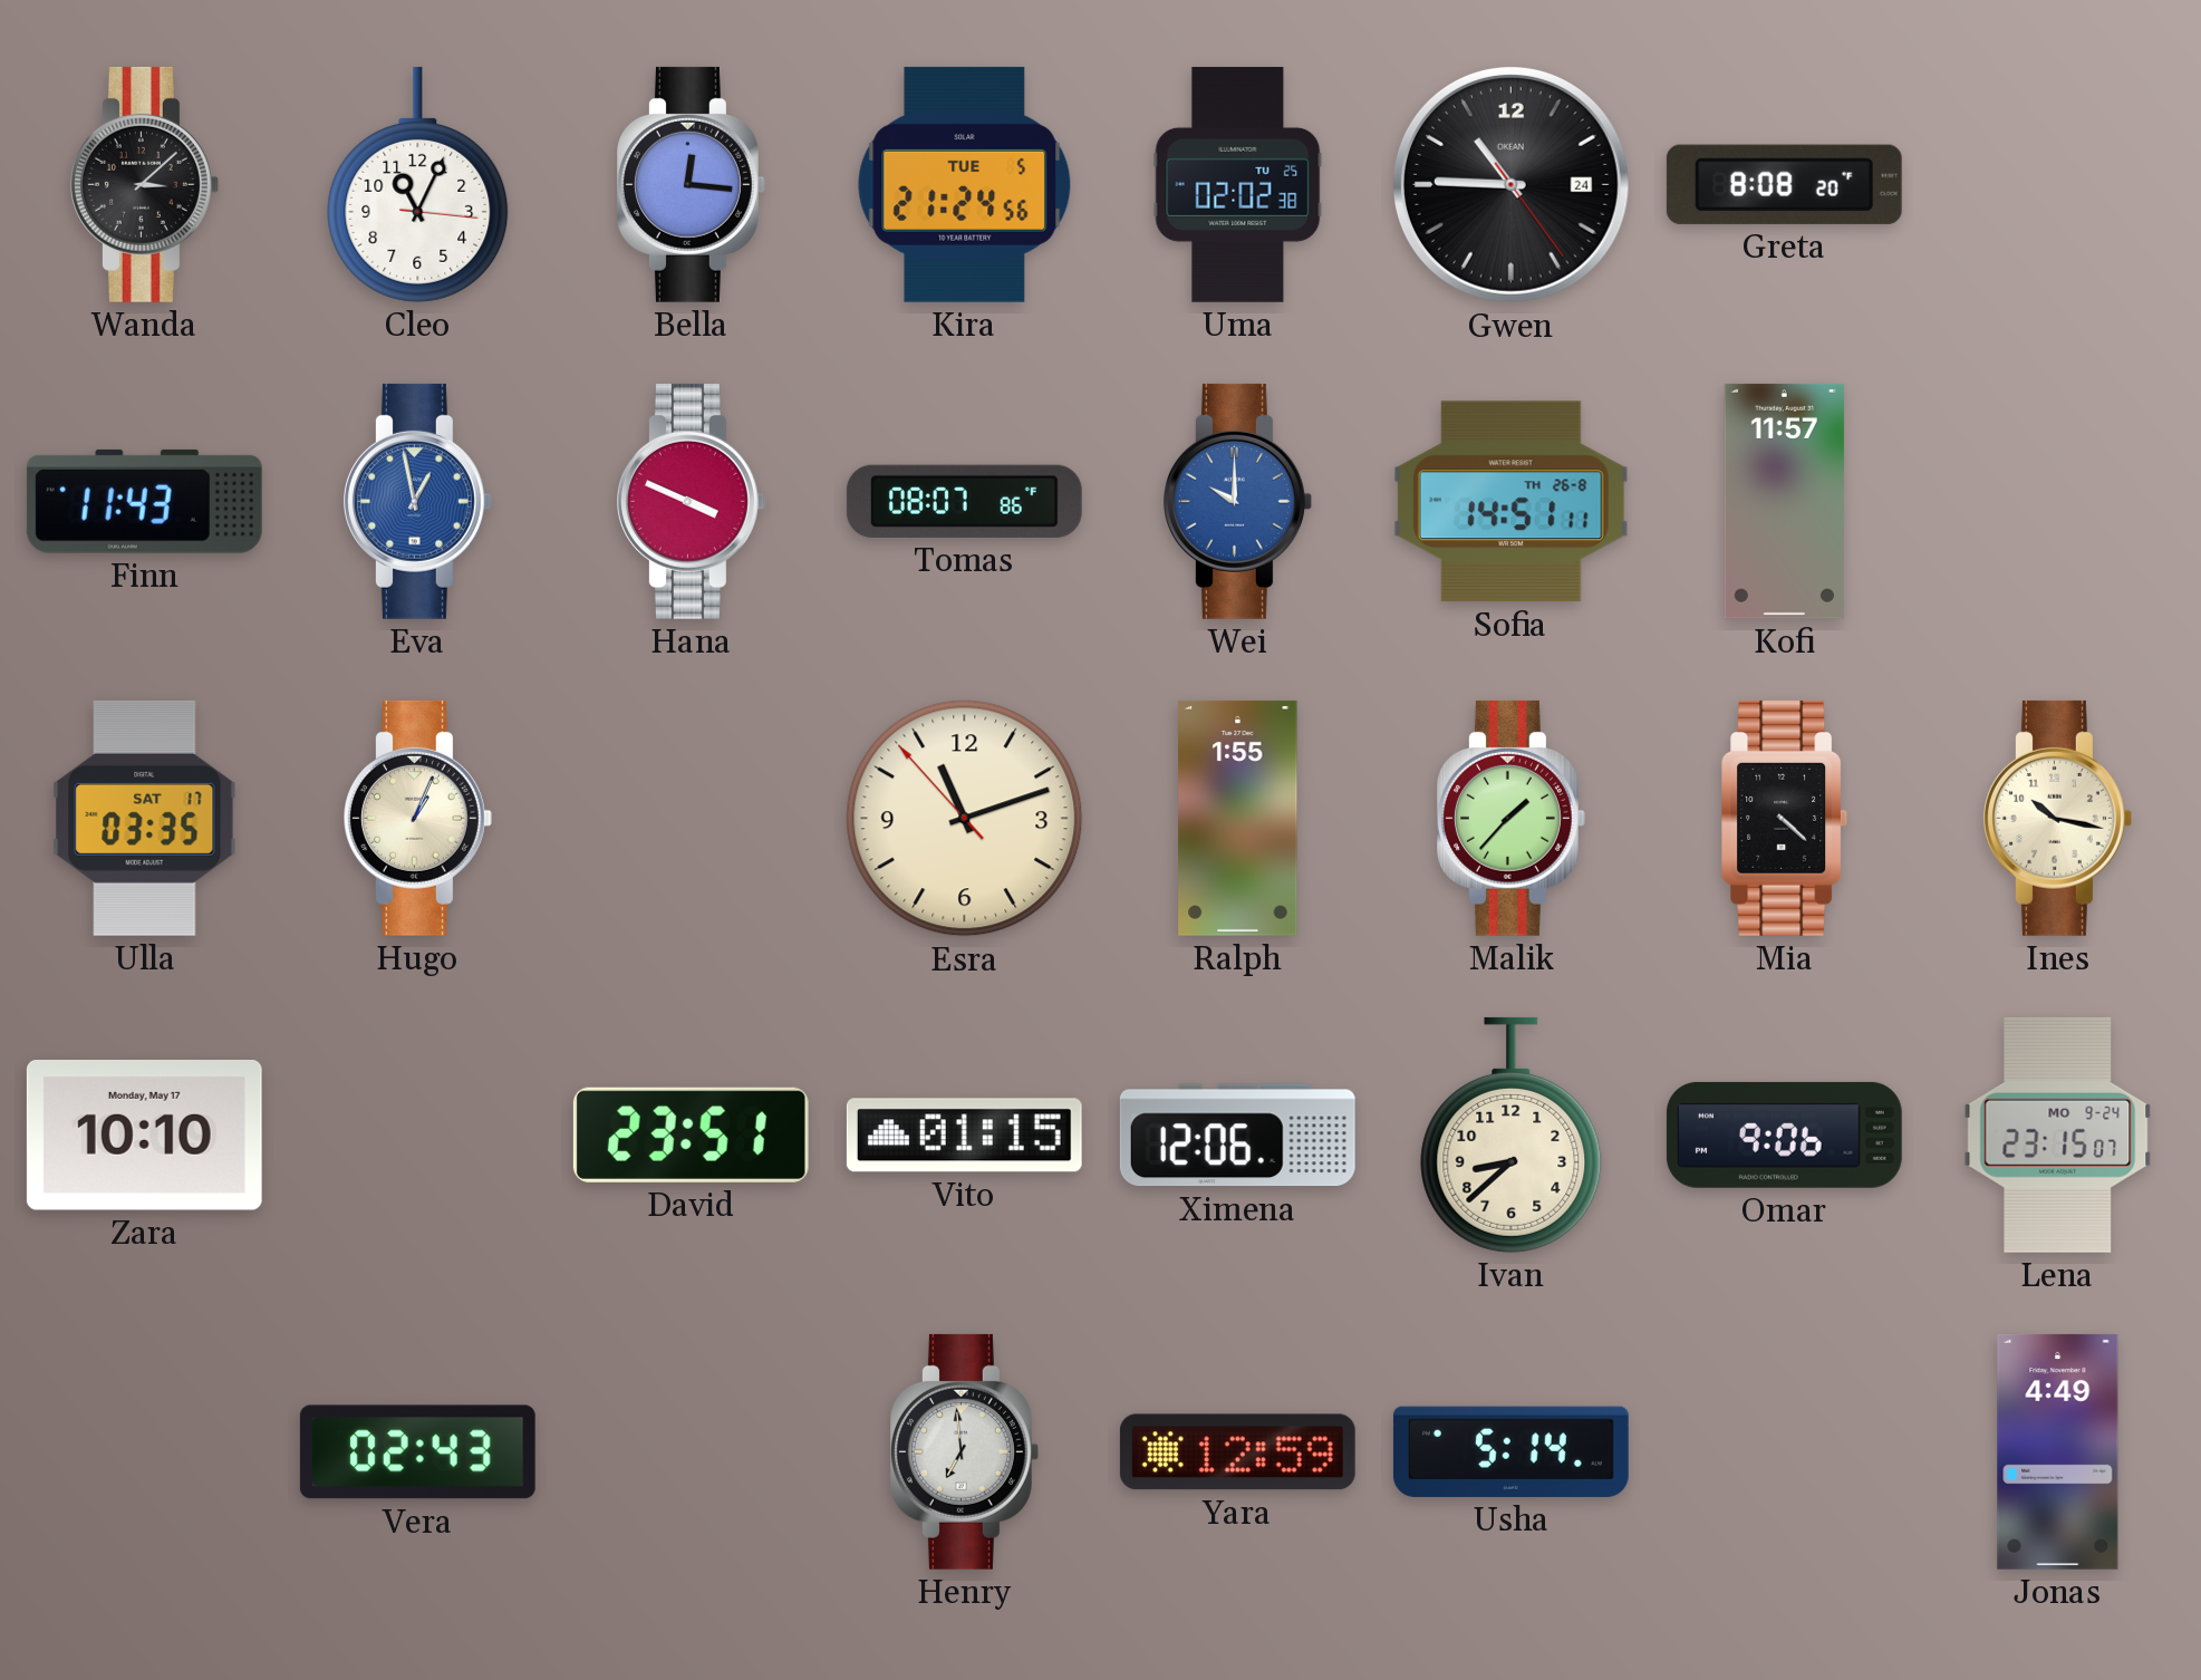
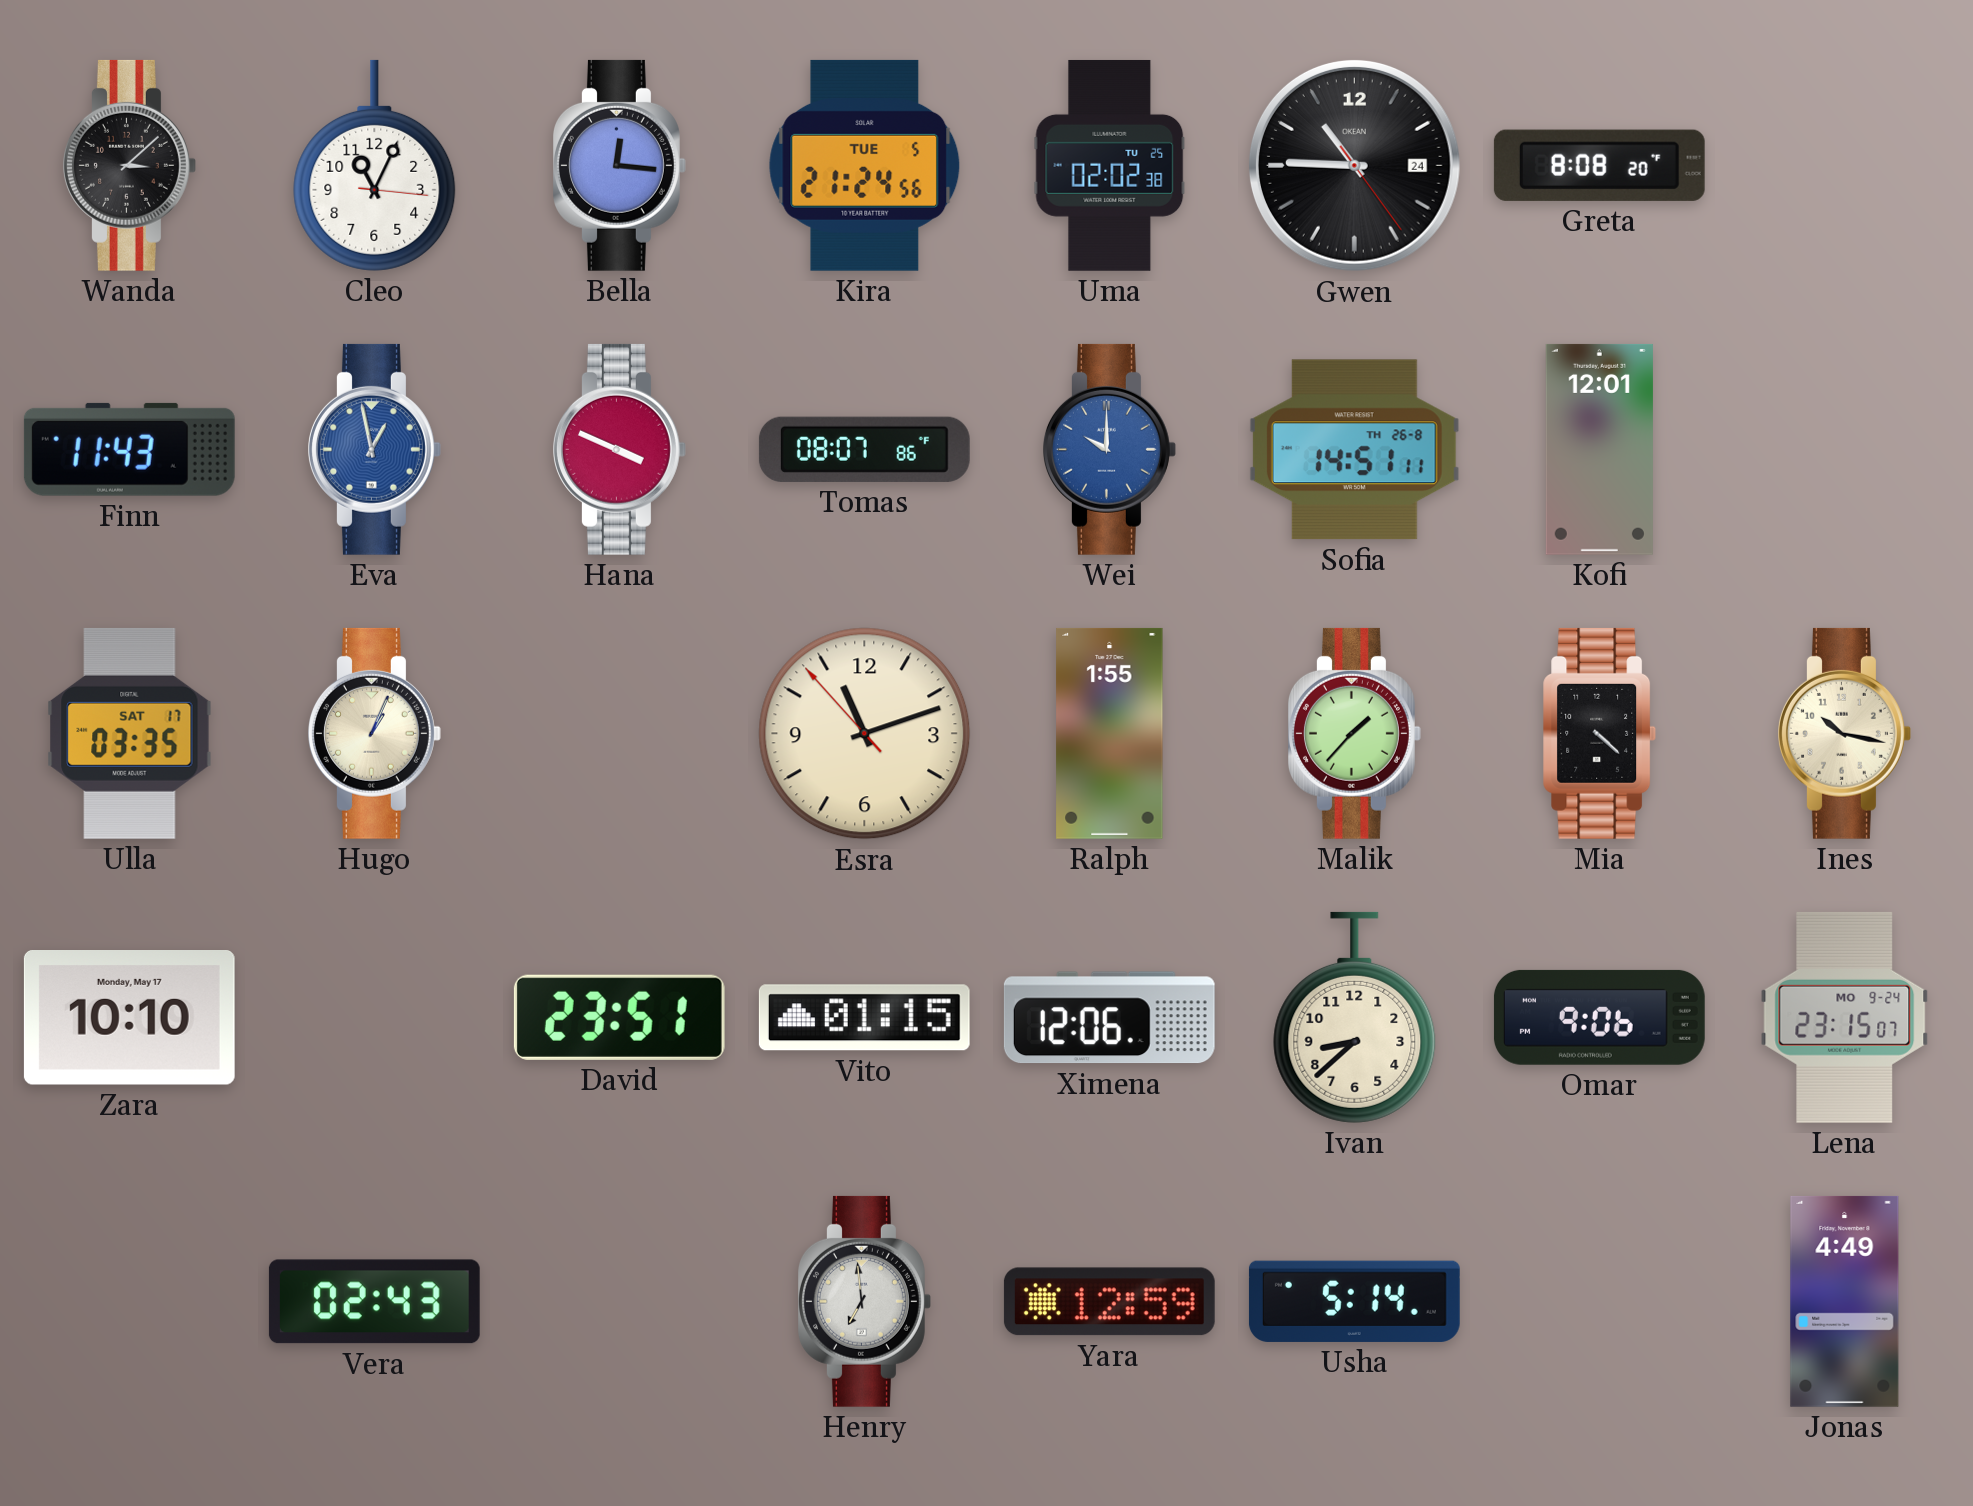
Kofi: 11:57 -> 12:01
